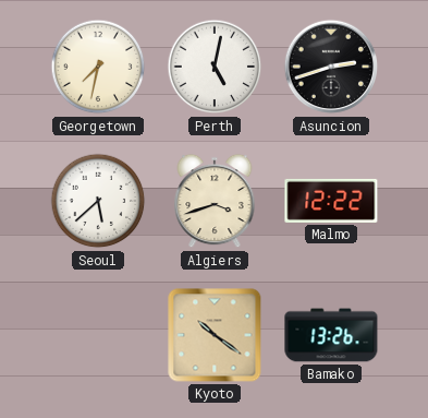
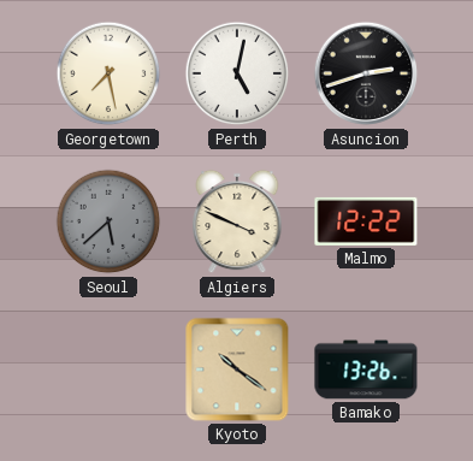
Georgetown: 7:32 -> 7:28
Seoul dial: white -> grey
Algiers: 3:42 -> 3:49
